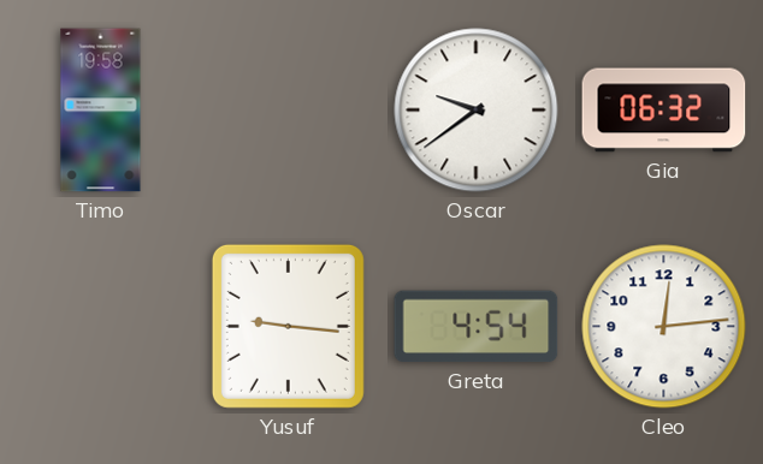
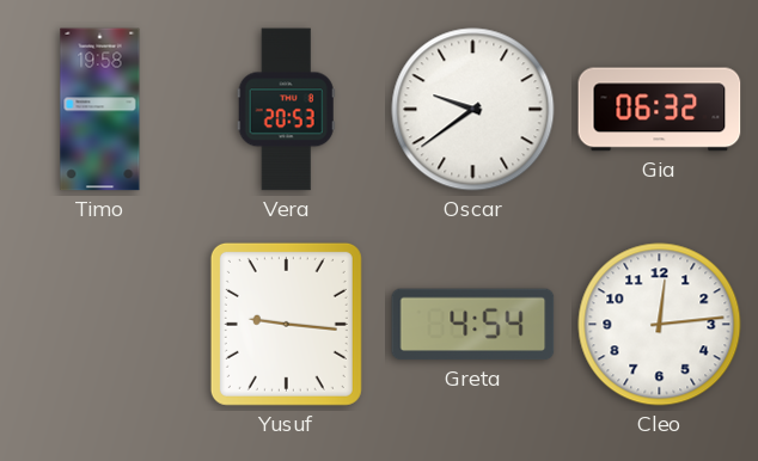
Vera: none -> 20:53
